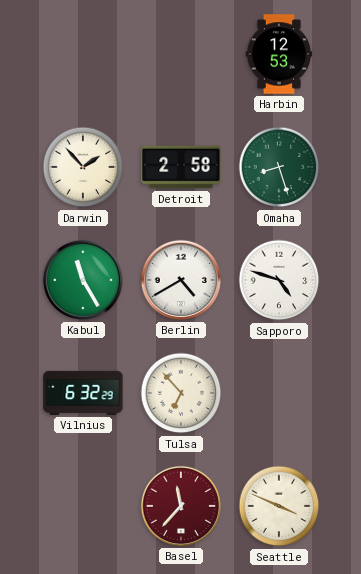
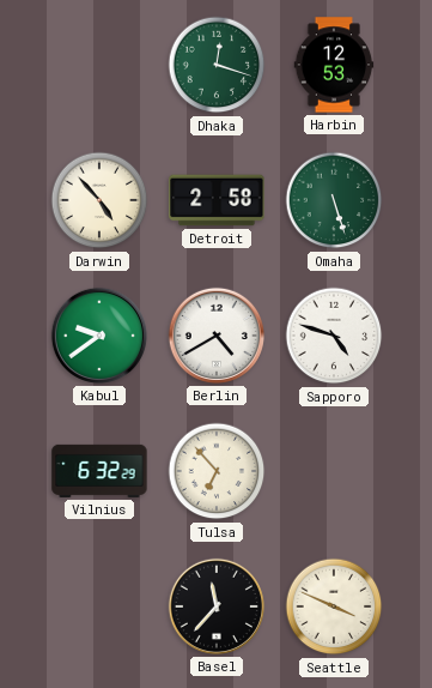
Dhaka: none -> 12:18
Darwin: 1:53 -> 4:53
Omaha: 8:27 -> 5:27
Kabul: 11:25 -> 9:39
Basel dial: burgundy -> black
